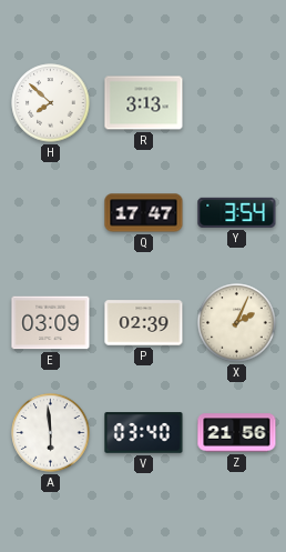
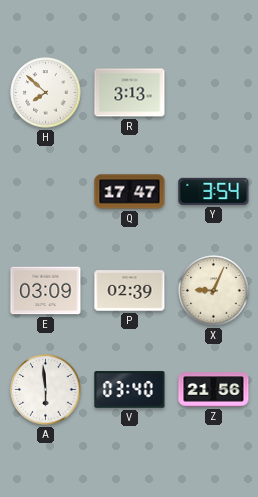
X: 2:04 -> 9:04
